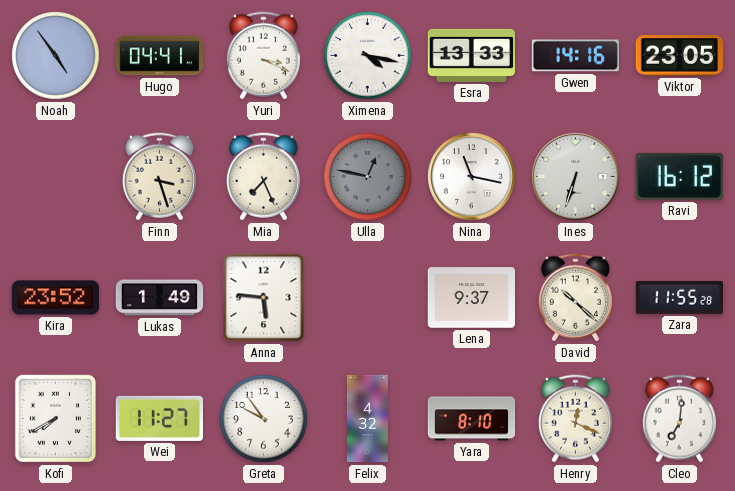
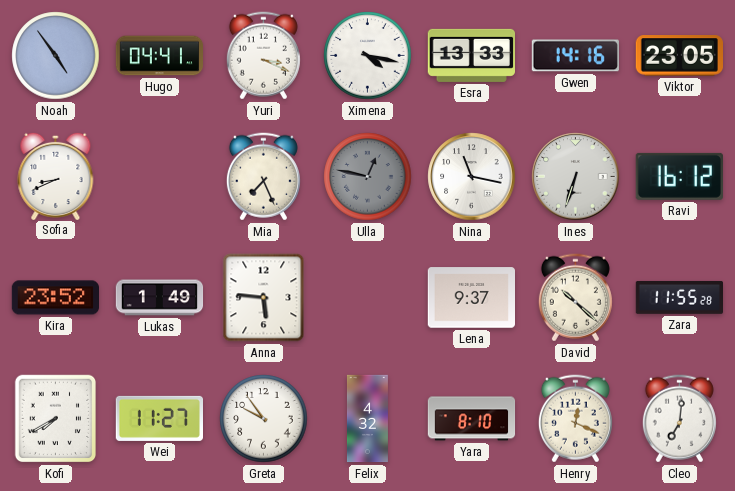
Sofia: none -> 8:41
Finn: 3:27 -> none
